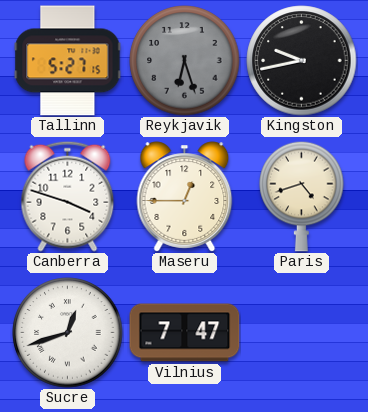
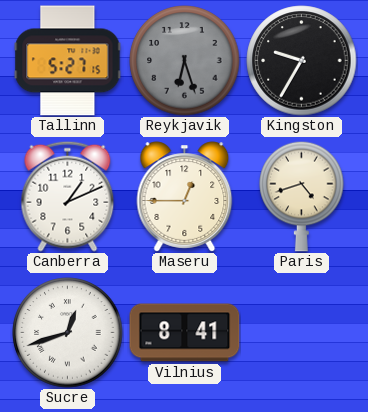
Kingston: 9:43 -> 9:35
Canberra: 3:48 -> 1:11
Vilnius: 7:47 -> 8:41
